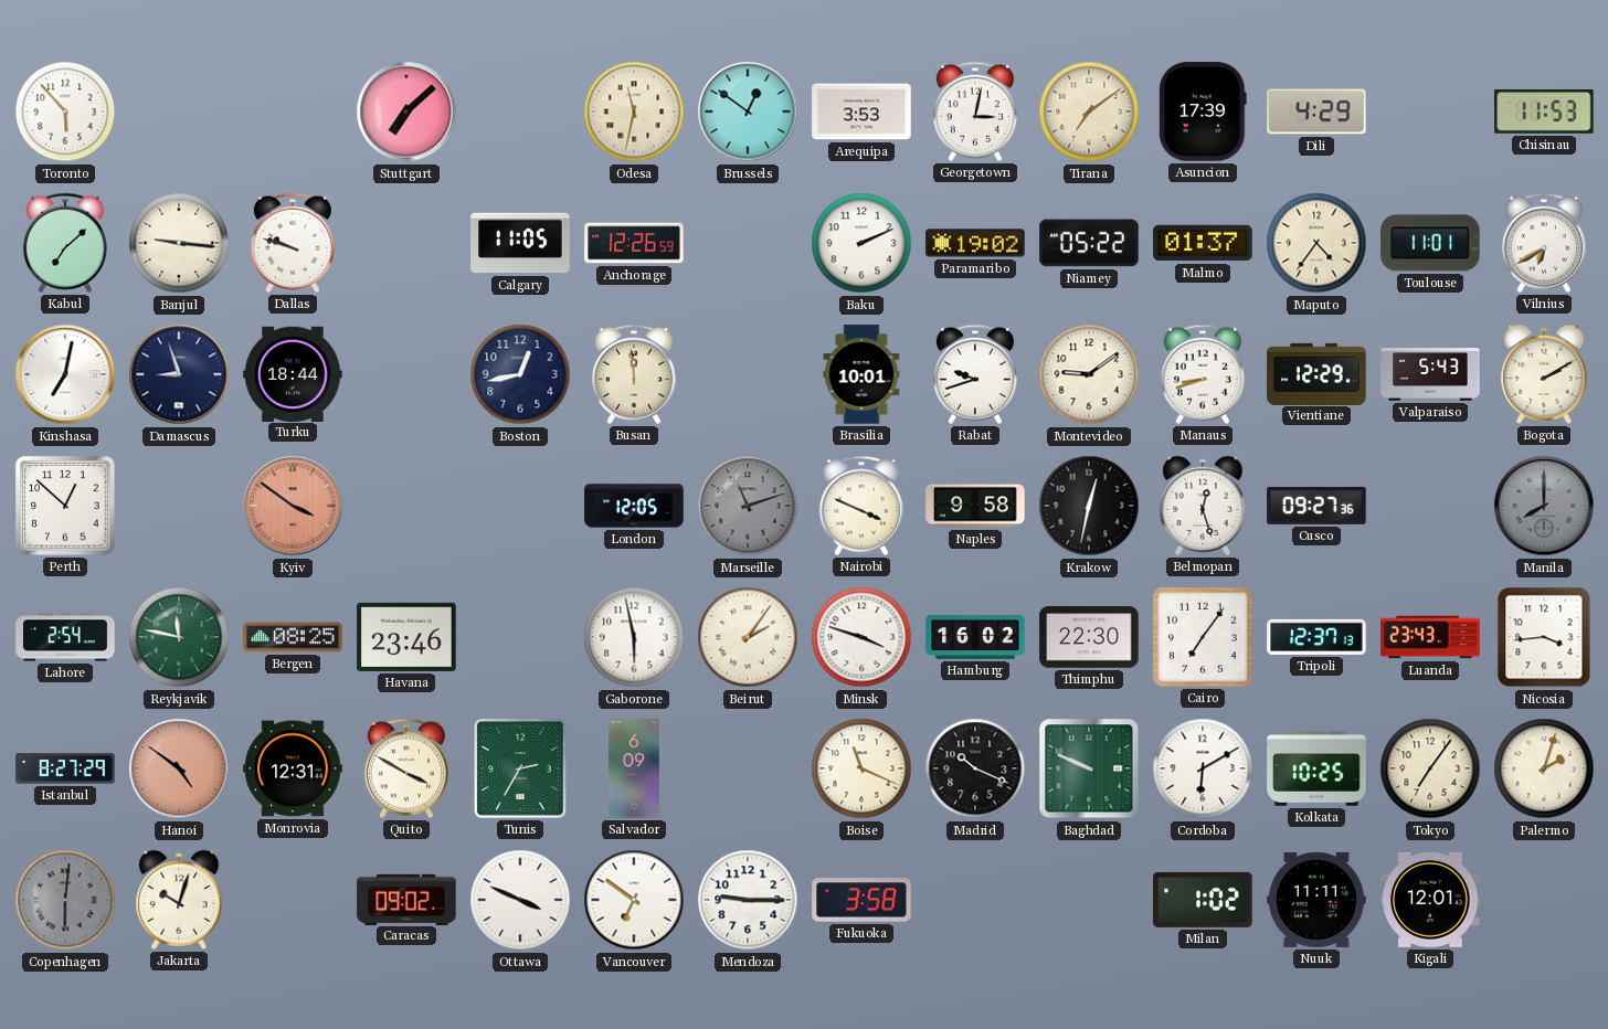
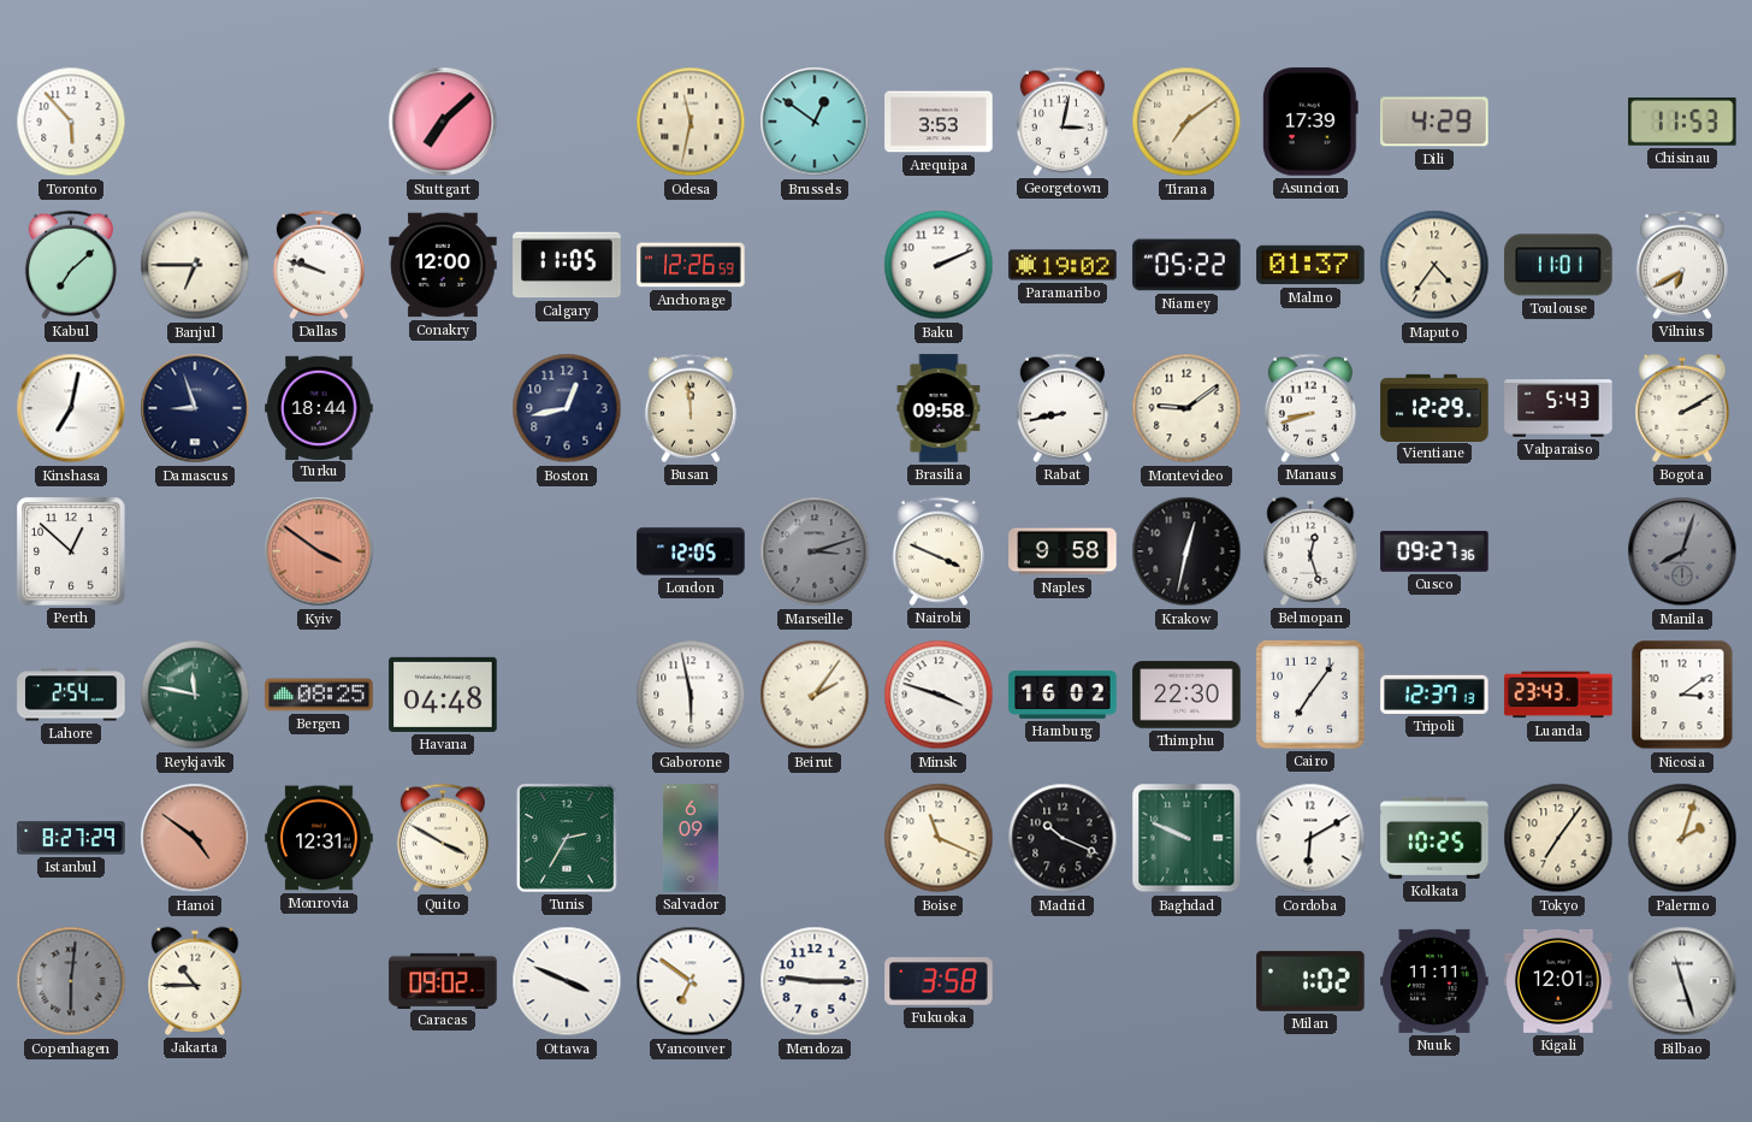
Banjul: 9:16 -> 6:45
Conakry: none -> 12:00
Brasilia: 10:01 -> 09:58
Rabat: 9:42 -> 8:43
Marseille: 11:12 -> 3:12
Manila: 8:00 -> 8:03
Havana: 23:46 -> 04:48
Nicosia: 3:44 -> 3:09
Jakarta: 10:03 -> 10:45
Bilbao: none -> 11:27
